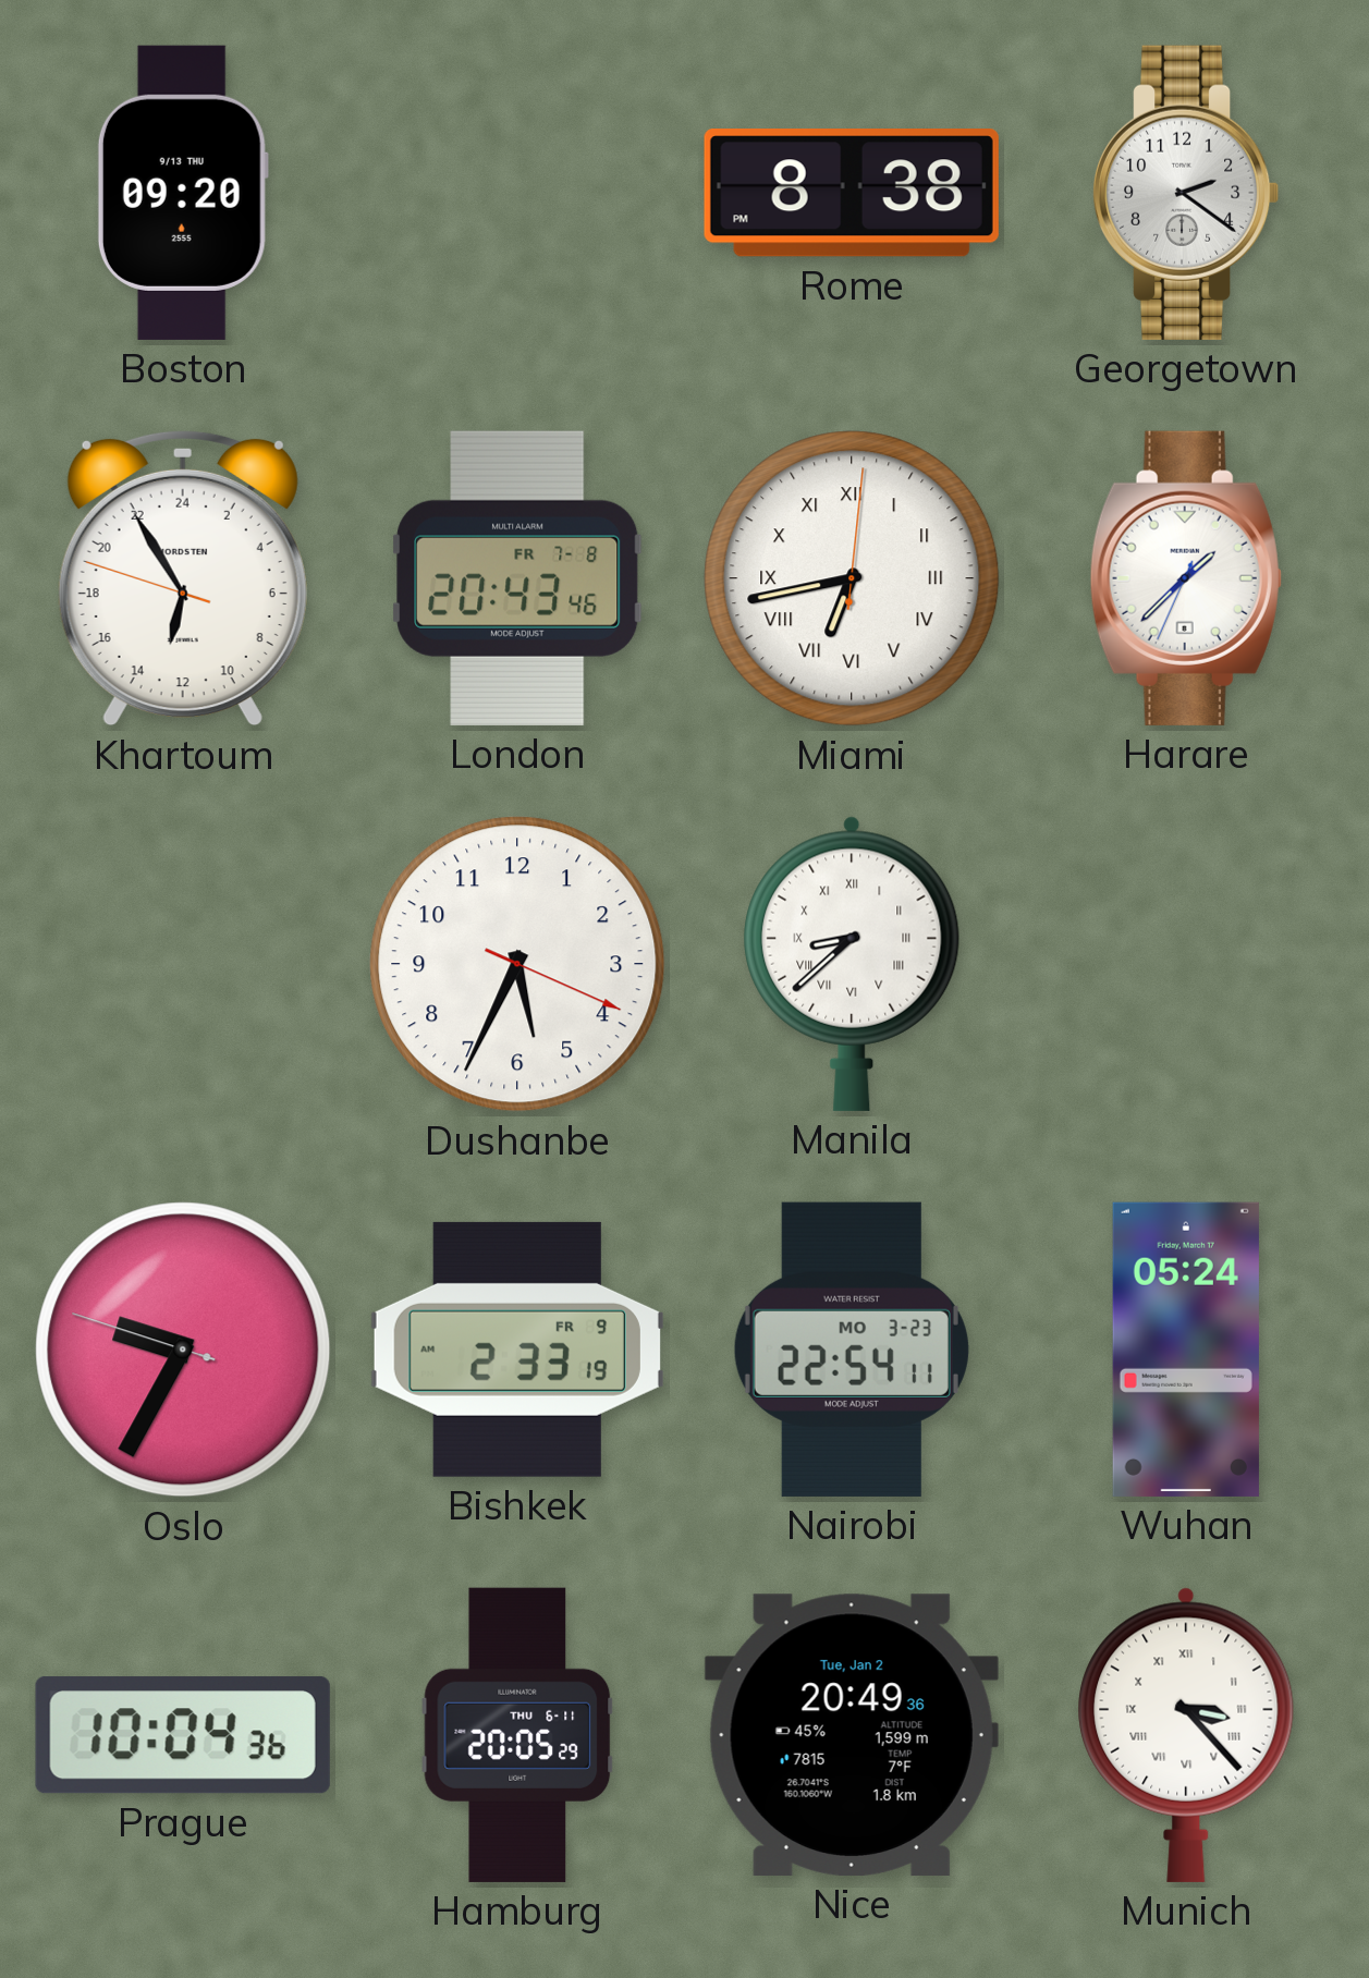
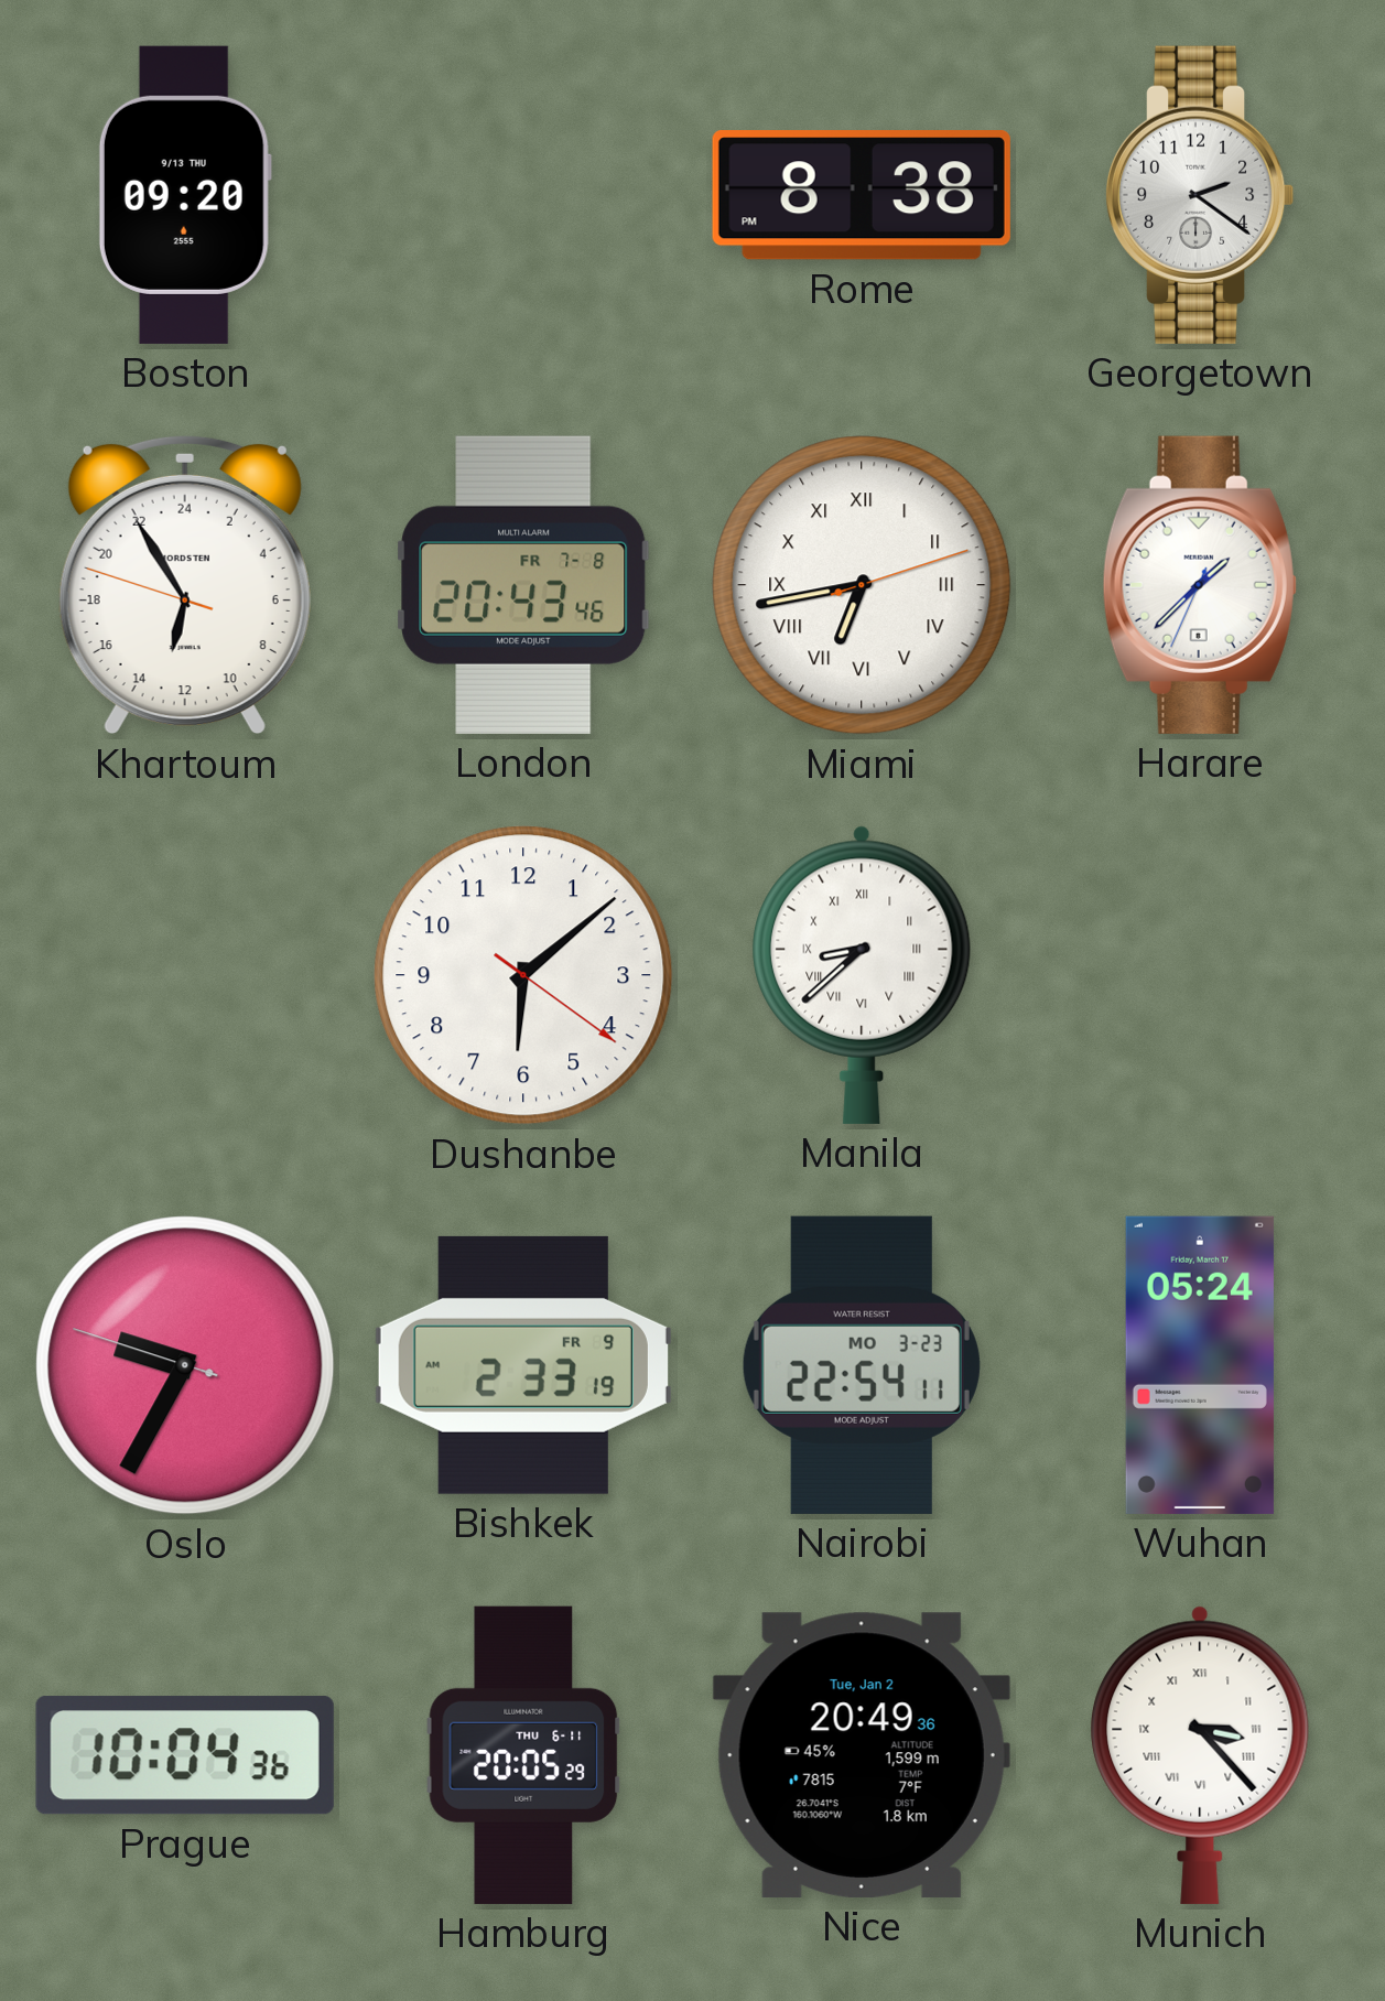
Miami: 6:43:01 -> 6:43:12
Dushanbe: 5:34 -> 6:08
